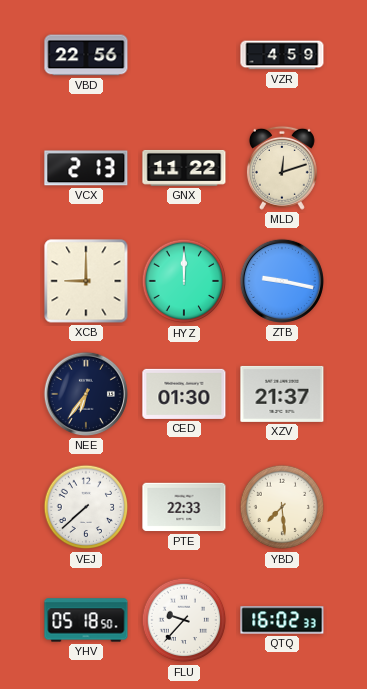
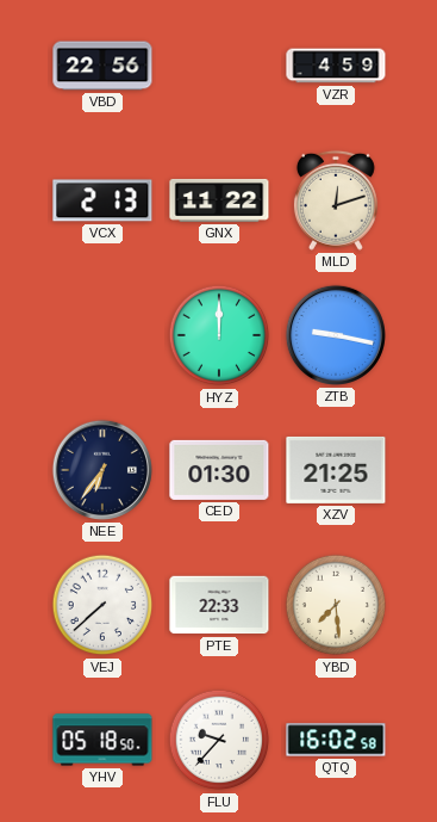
XCB: 9:00 -> none
XZV: 21:37 -> 21:25
QTQ: 16:02:33 -> 16:02:58
